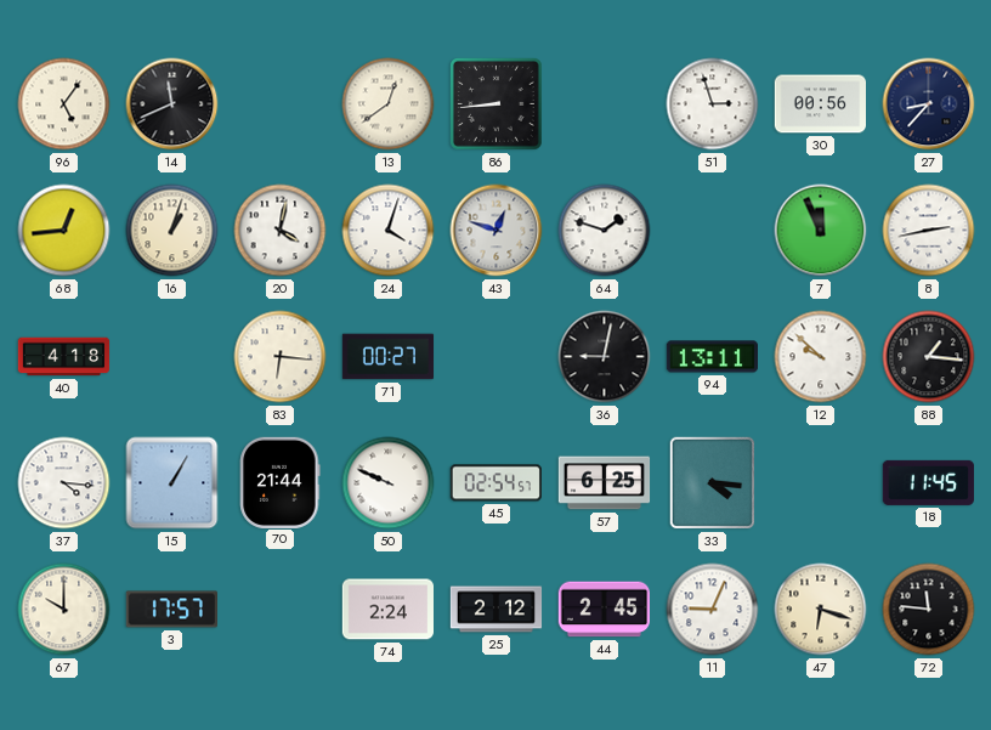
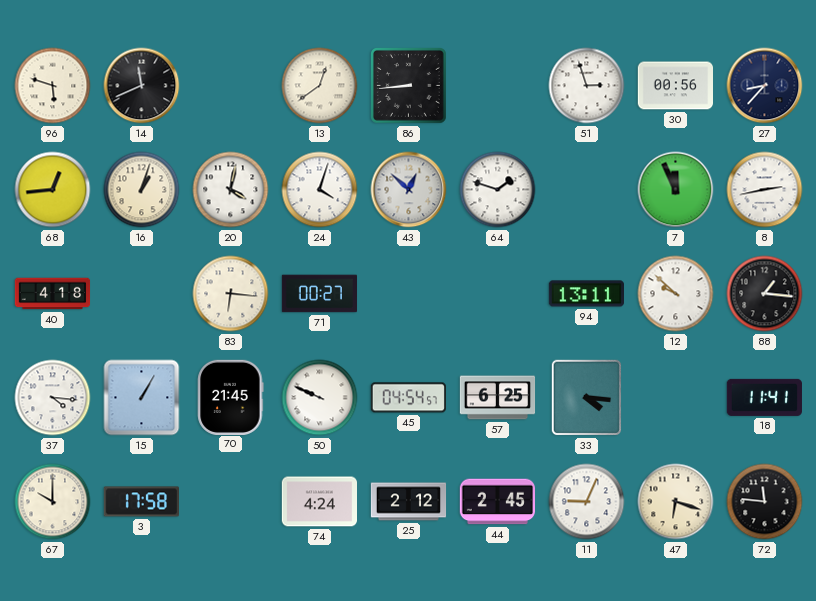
96: 5:06 -> 5:48
43: 12:48 -> 12:52
36: 9:02 -> none
70: 21:44 -> 21:45
45: 02:54 -> 04:54
18: 11:45 -> 11:41
3: 17:57 -> 17:58
74: 2:24 -> 4:24
